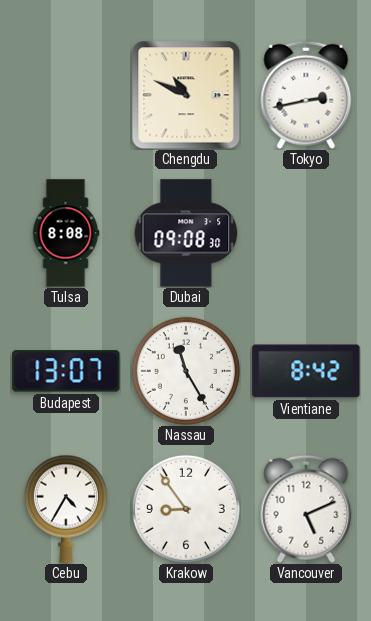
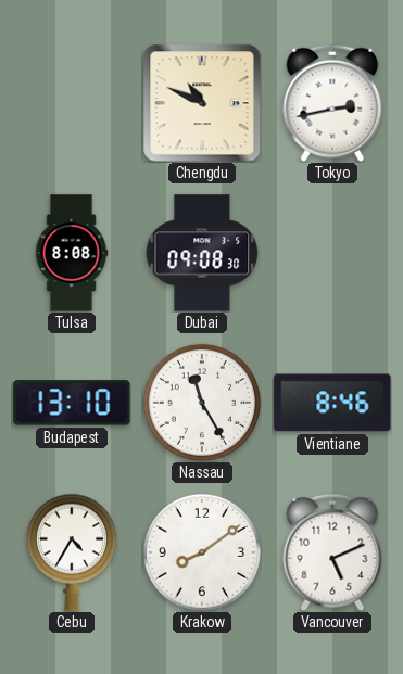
Budapest: 13:07 -> 13:10
Vientiane: 8:42 -> 8:46
Krakow: 8:54 -> 8:09
